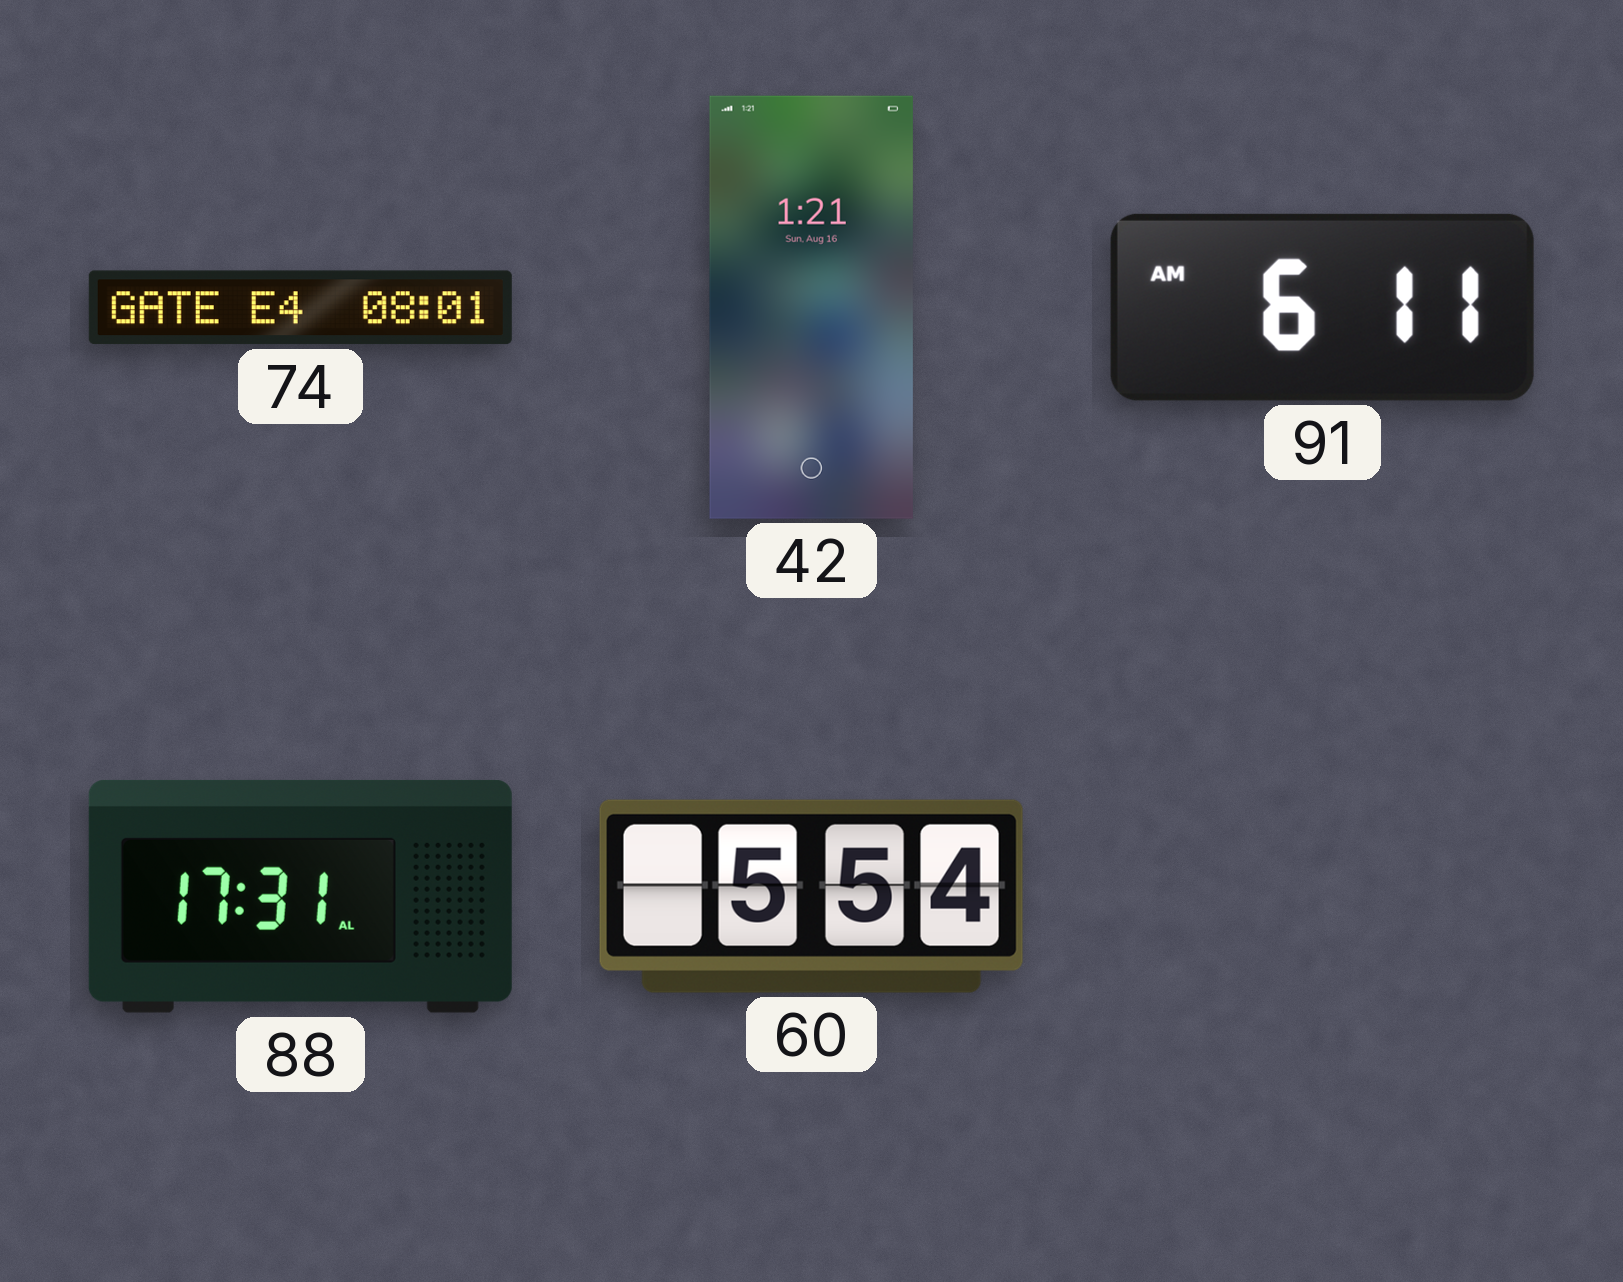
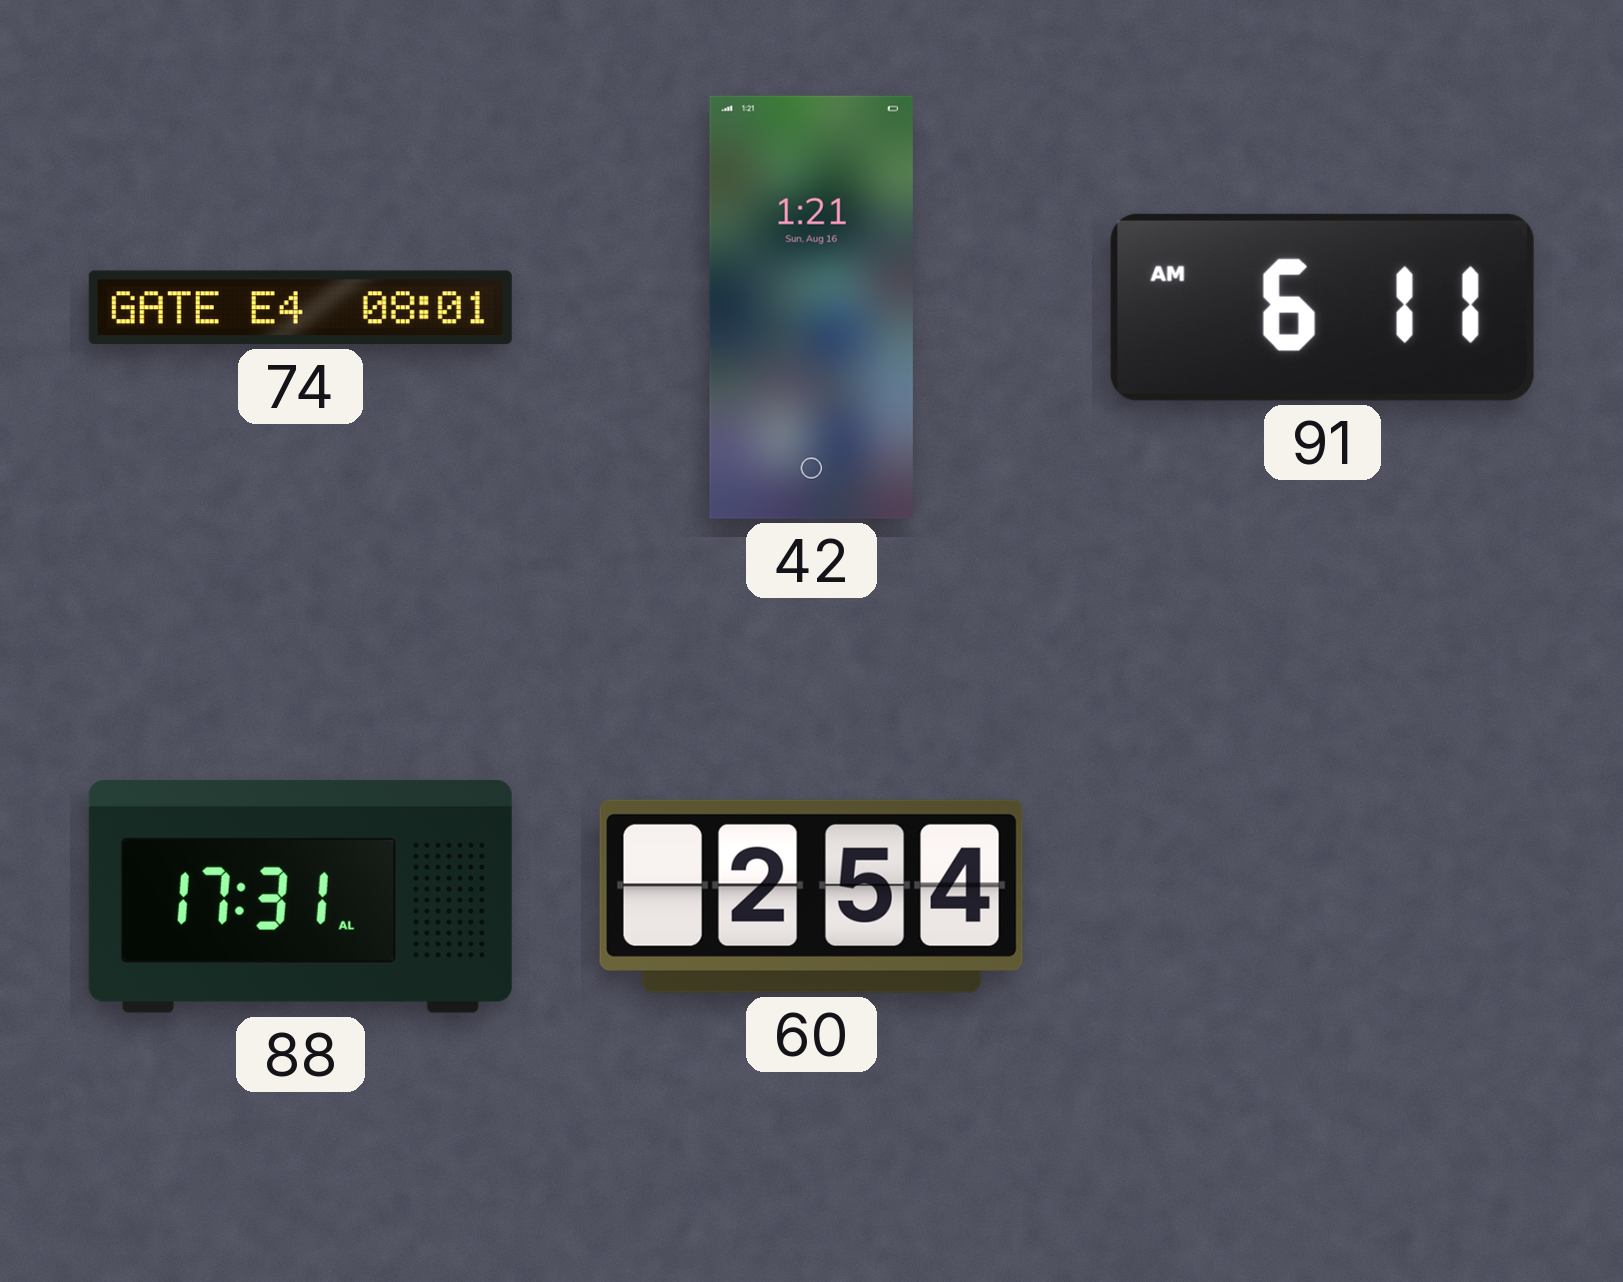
60: 5:54 -> 2:54
